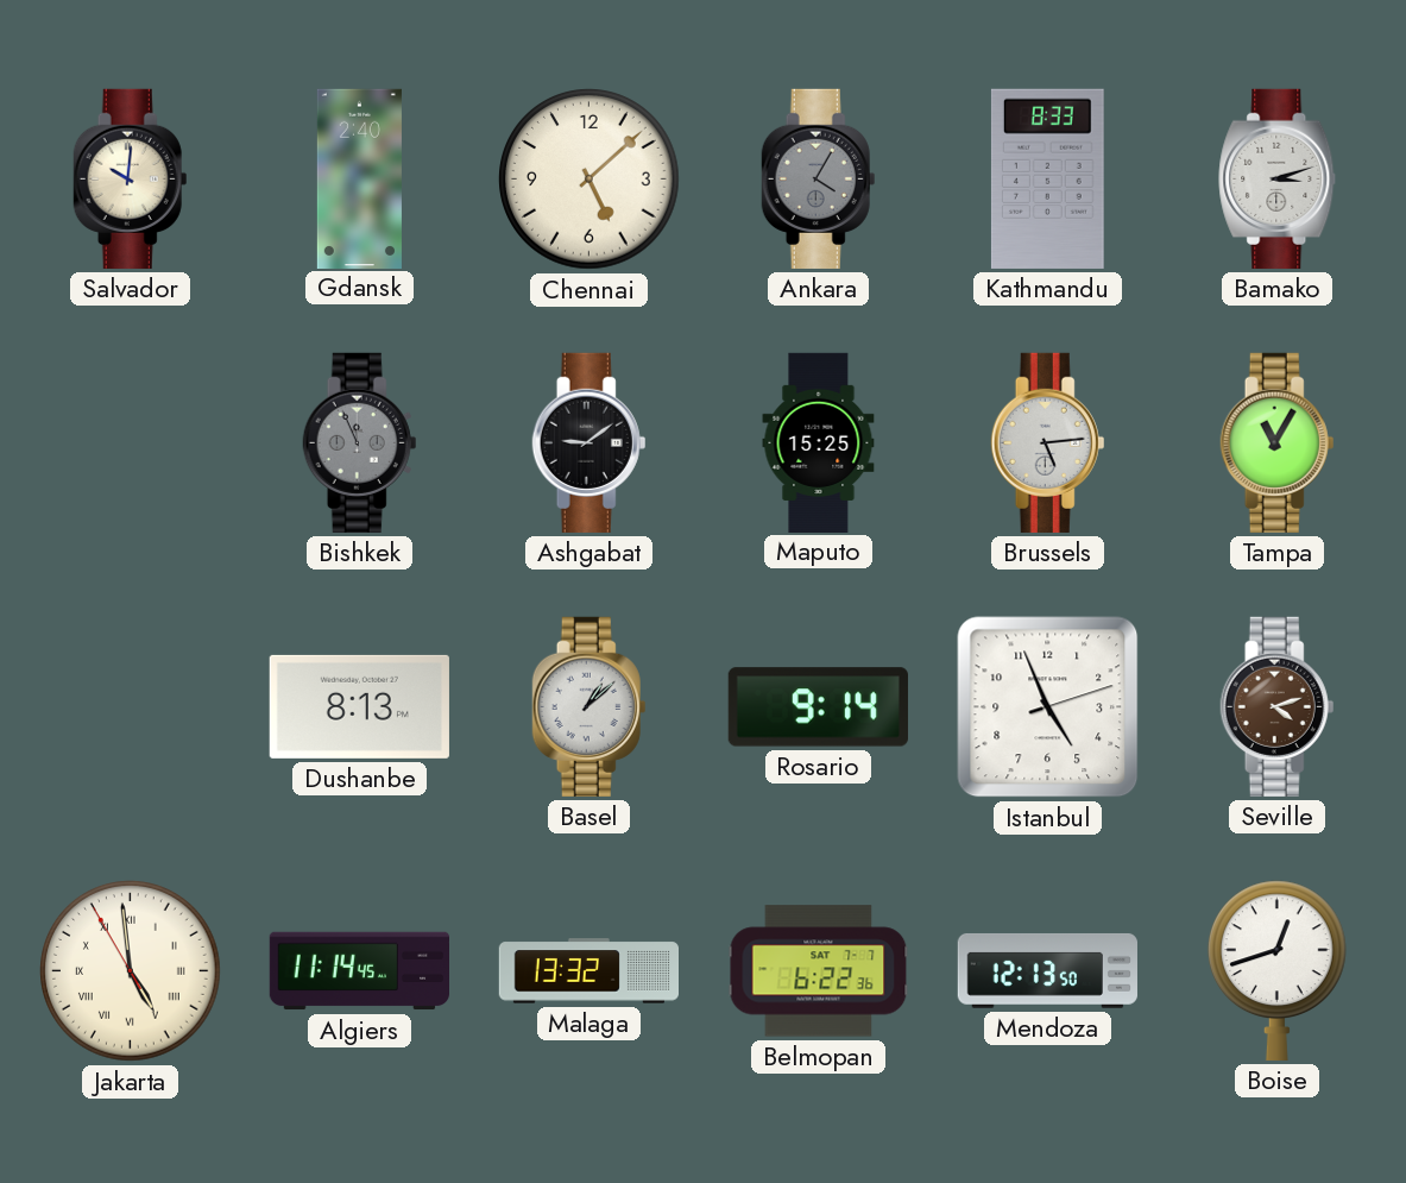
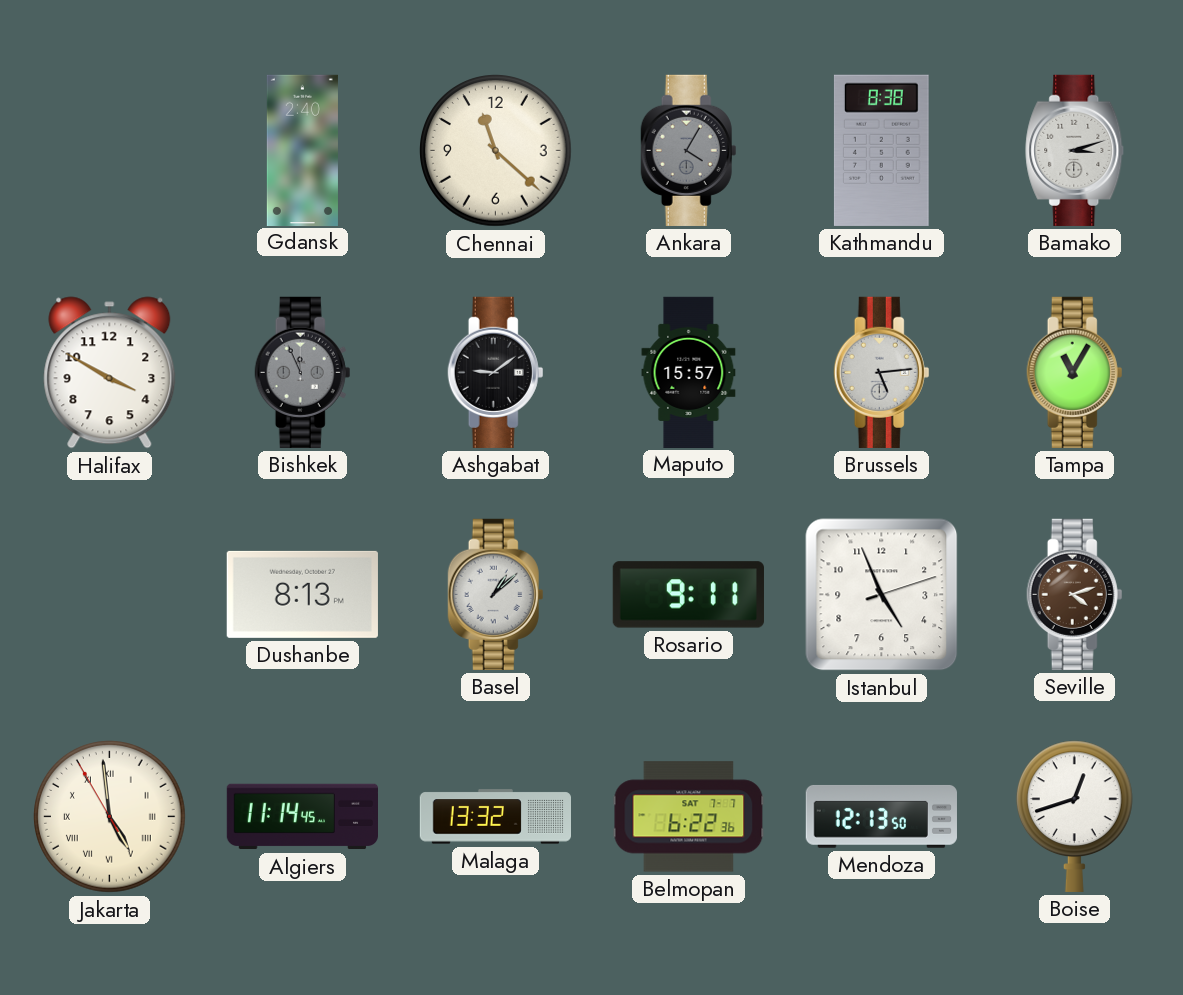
Salvador: 10:01 -> none
Chennai: 5:08 -> 11:22
Kathmandu: 8:33 -> 8:38
Halifax: none -> 3:50
Maputo: 15:25 -> 15:57
Rosario: 9:14 -> 9:11
